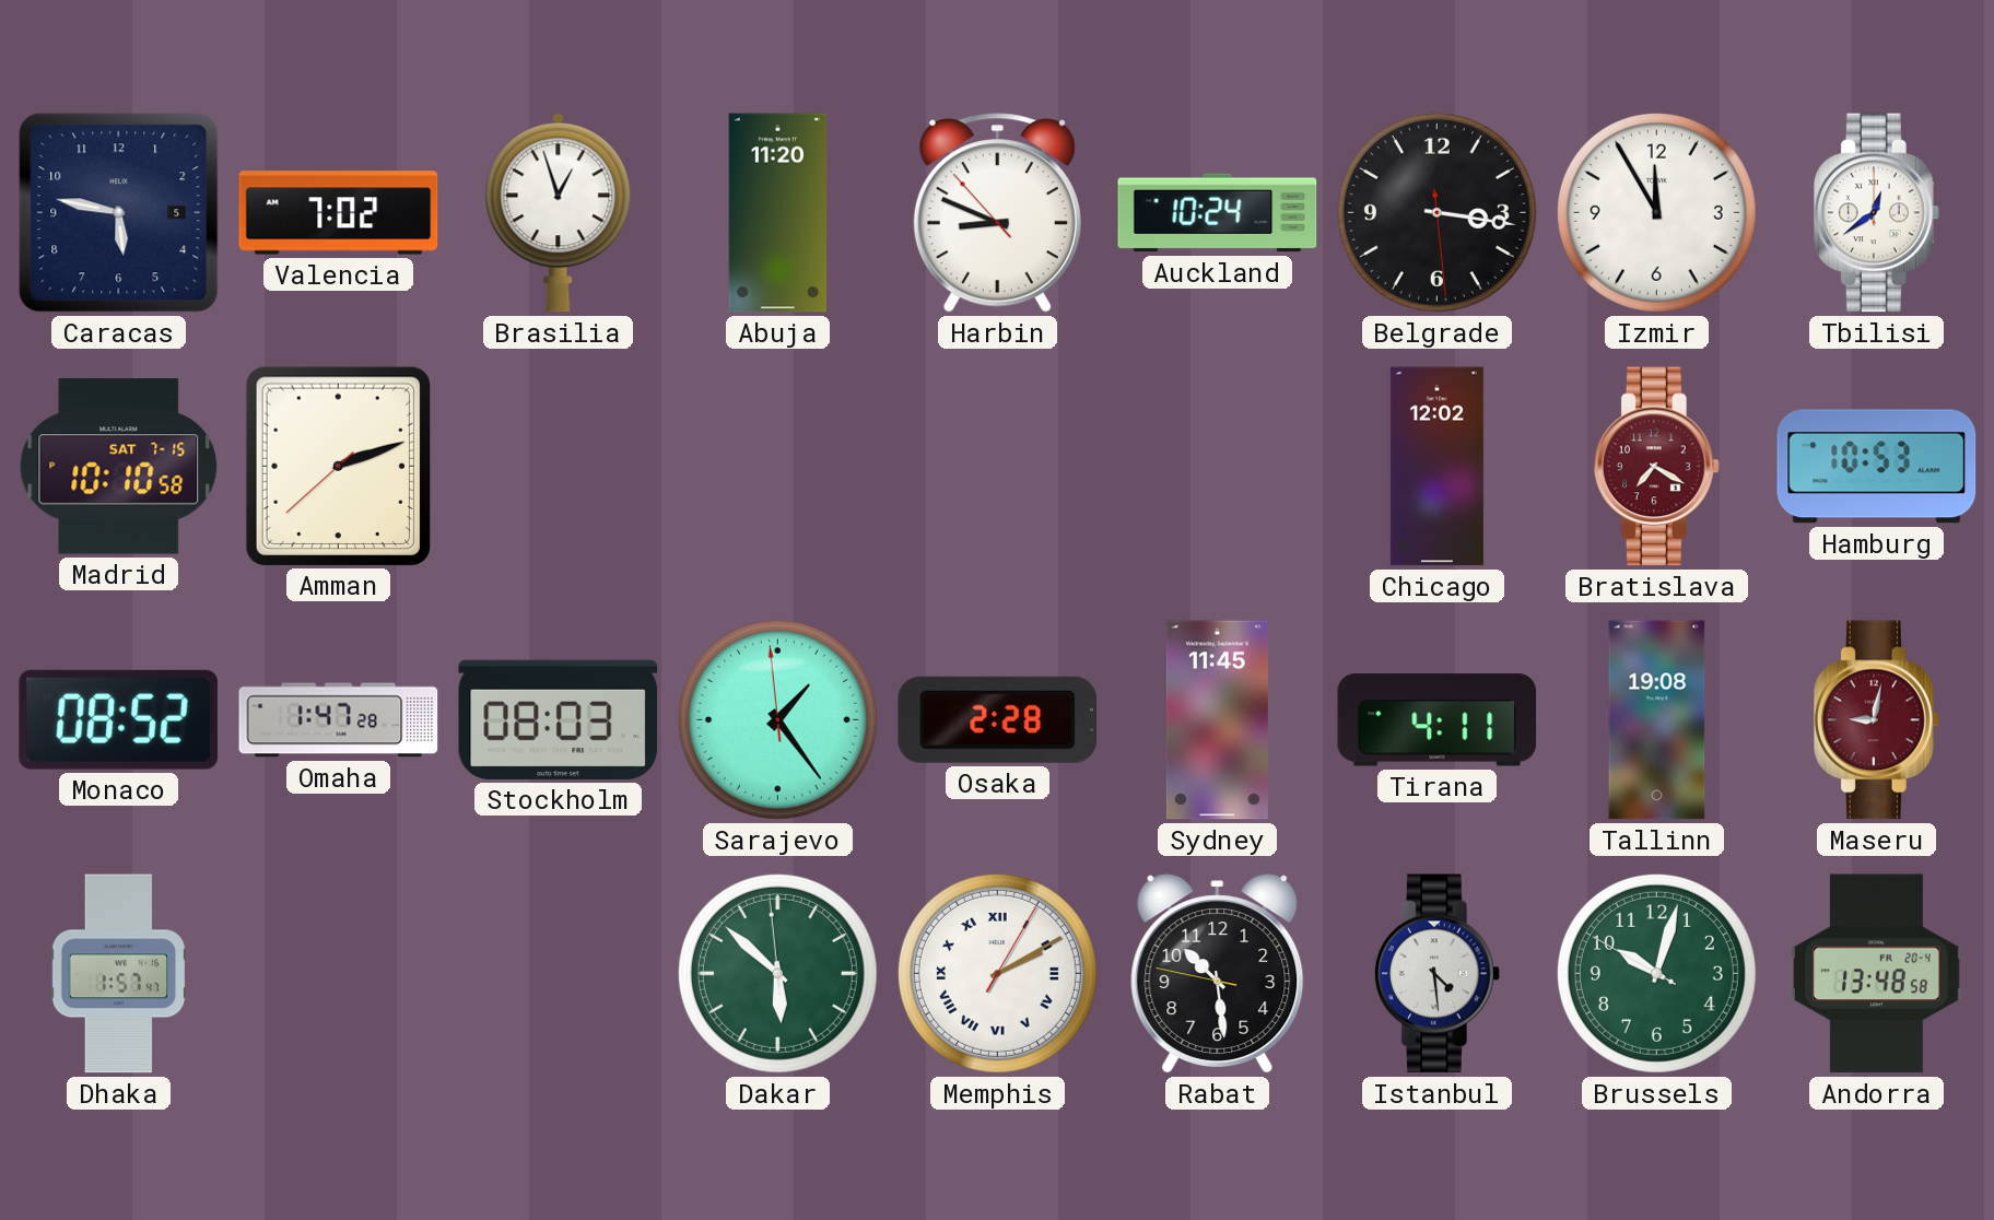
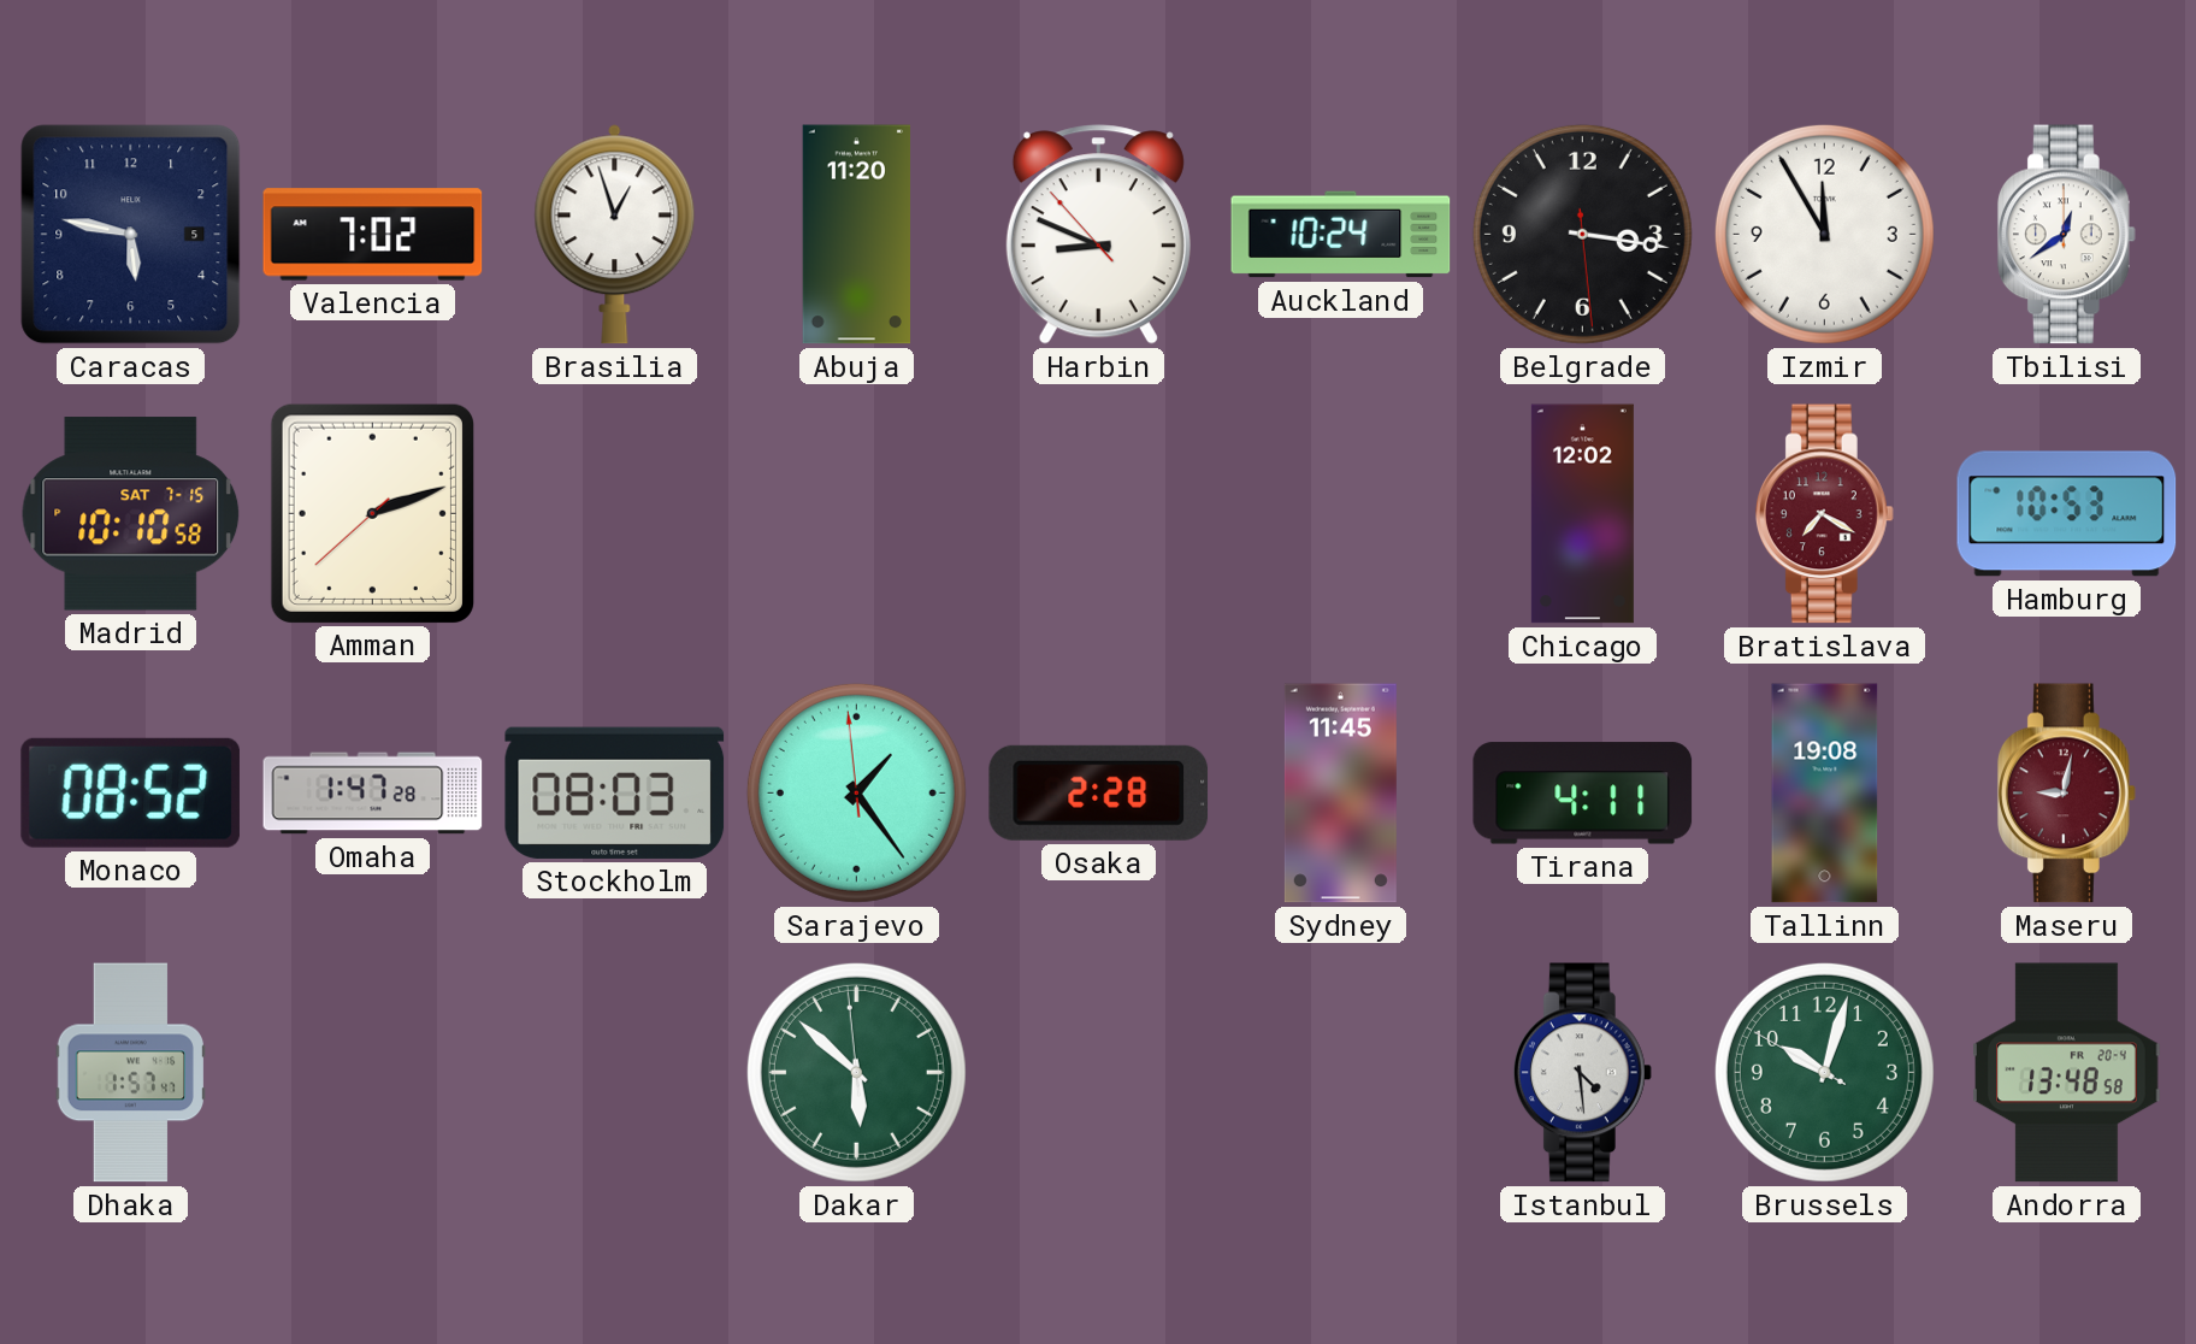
Memphis: 2:10 -> none
Rabat: 10:28 -> none
